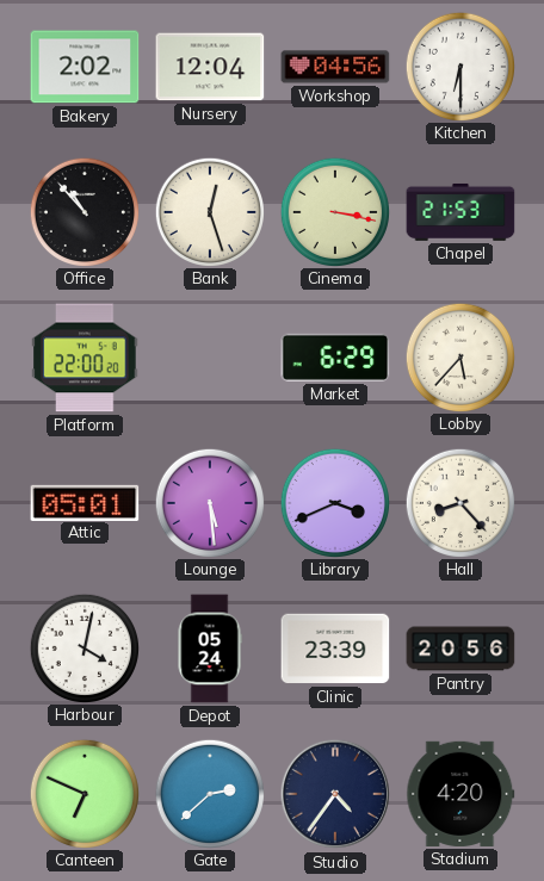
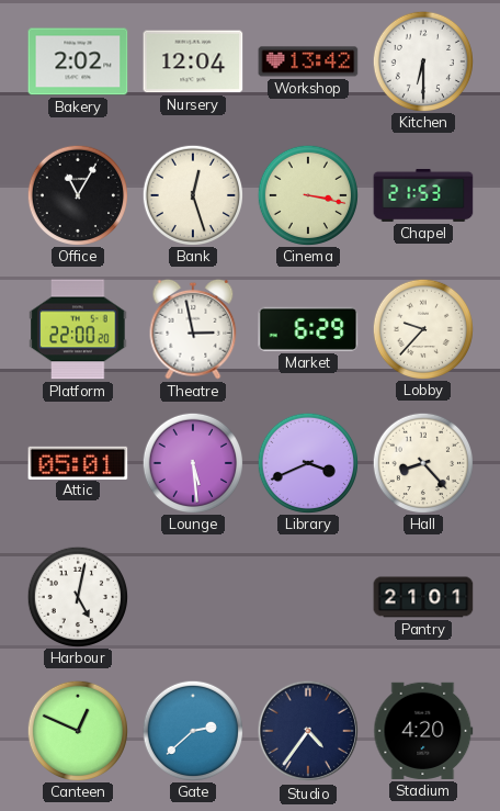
Workshop: 04:56 -> 13:42
Office: 10:53 -> 11:05
Theatre: none -> 2:58
Lobby: 5:37 -> 9:37
Harbour: 4:02 -> 5:02
Depot: 05:24 -> none
Clinic: 23:39 -> none
Pantry: 20:56 -> 21:01
Canteen: 6:49 -> 12:49
